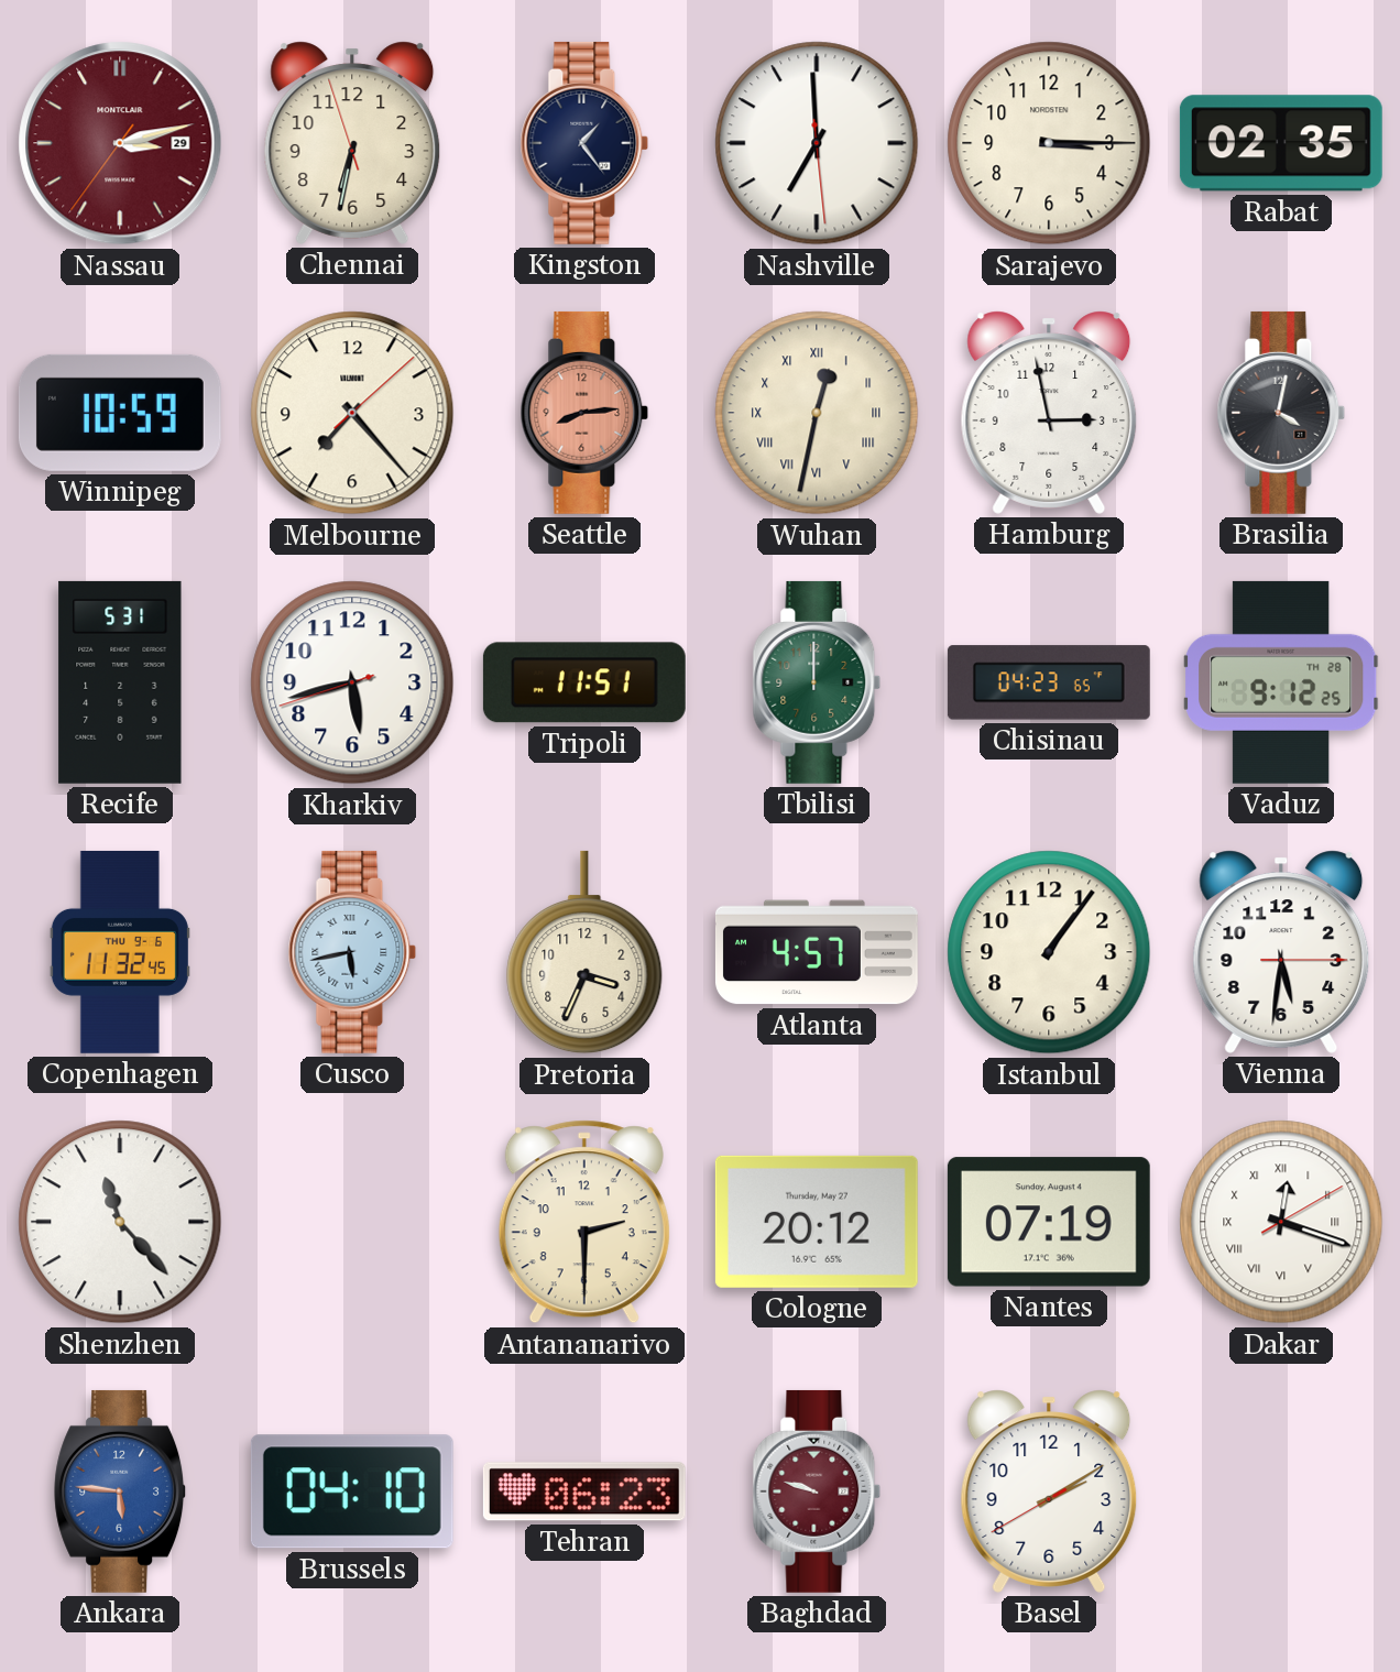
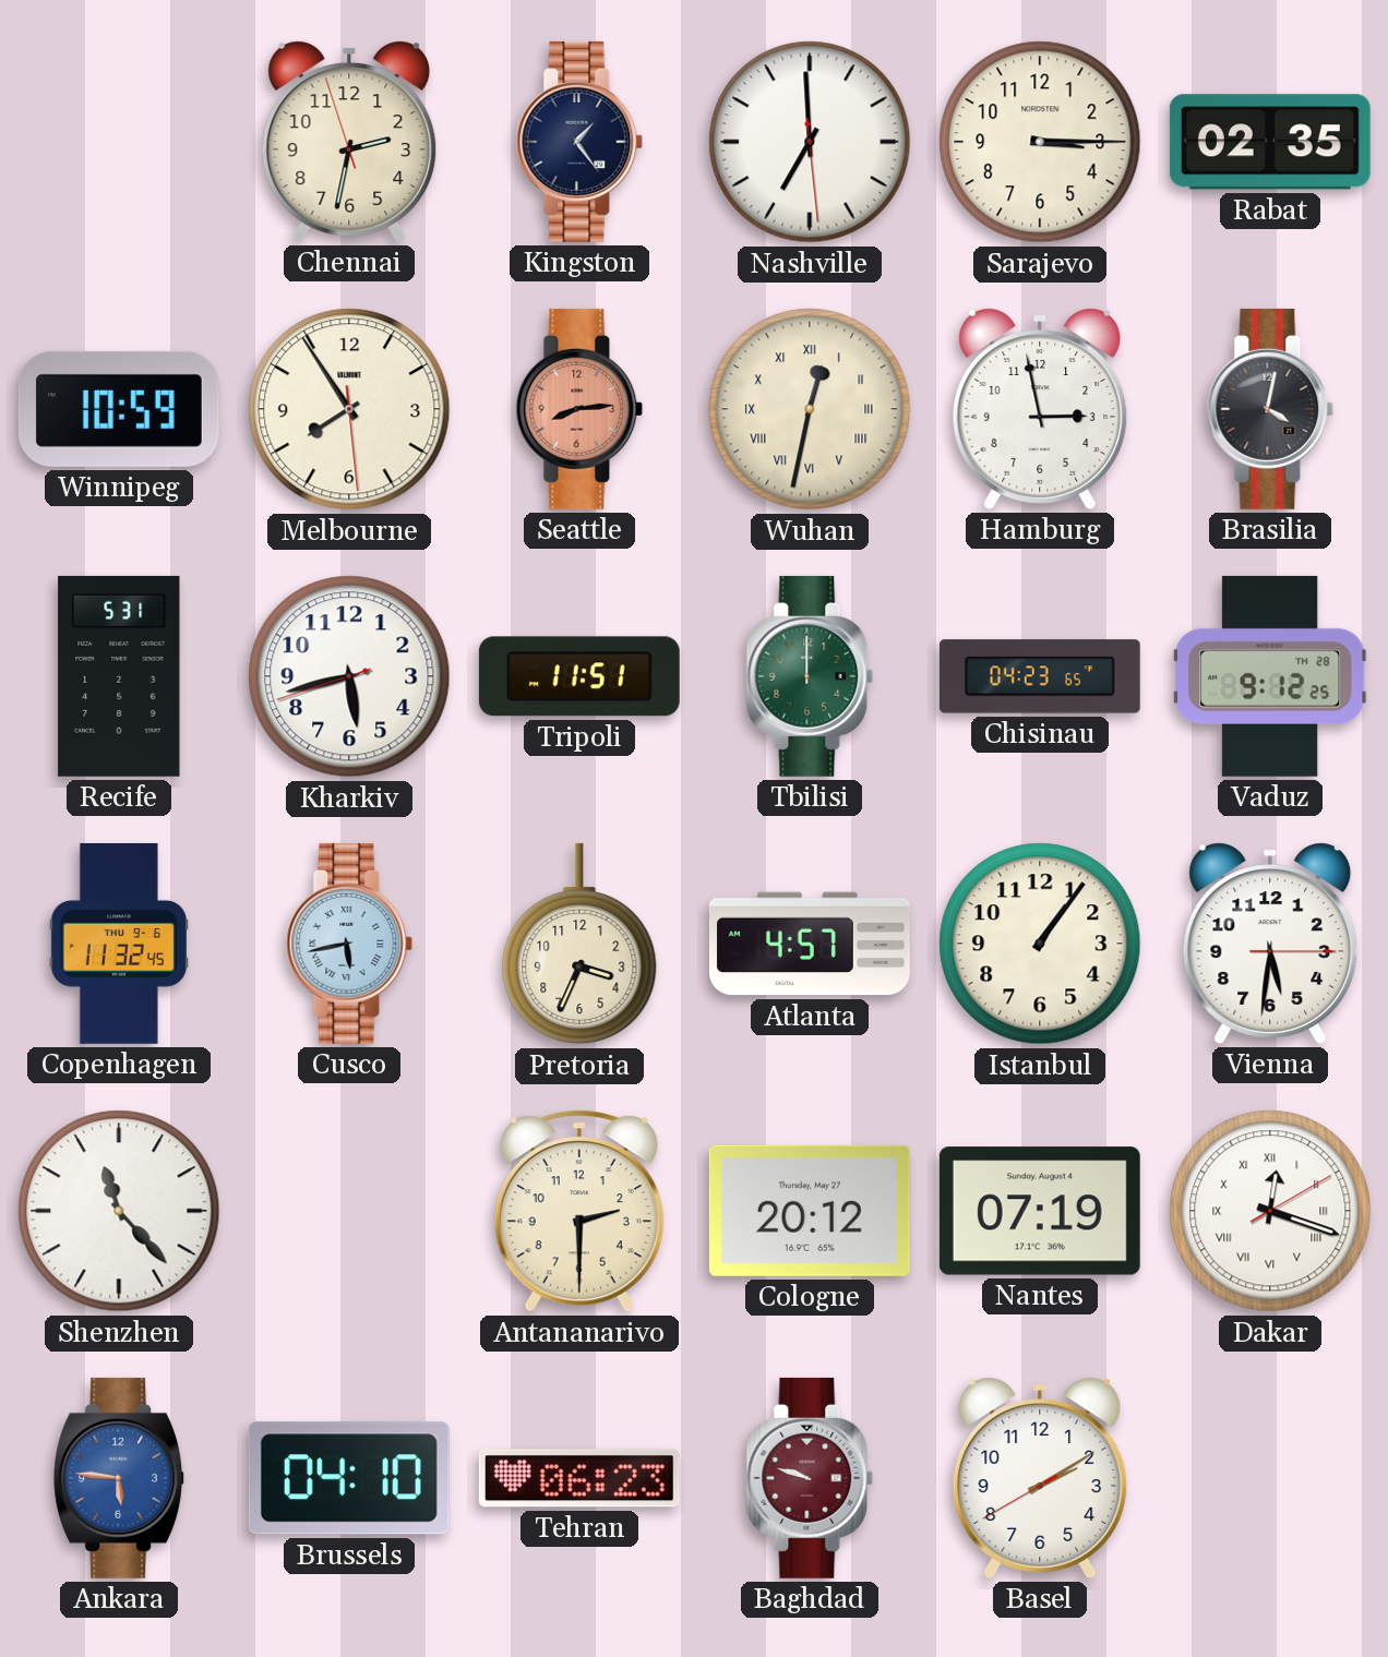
Nassau: 3:12 -> none
Chennai: 6:31 -> 2:31
Melbourne: 7:23 -> 7:54
